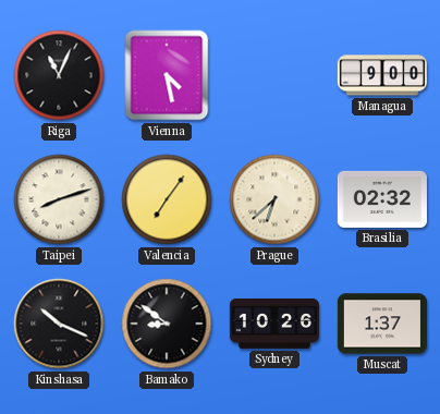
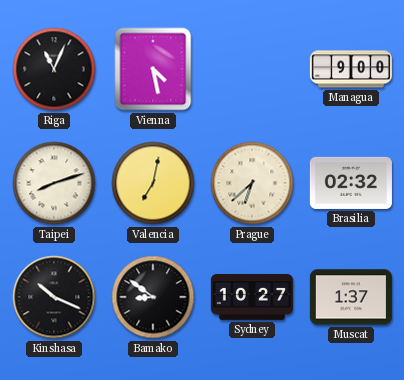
Valencia: 7:06 -> 7:02
Sydney: 10:26 -> 10:27
